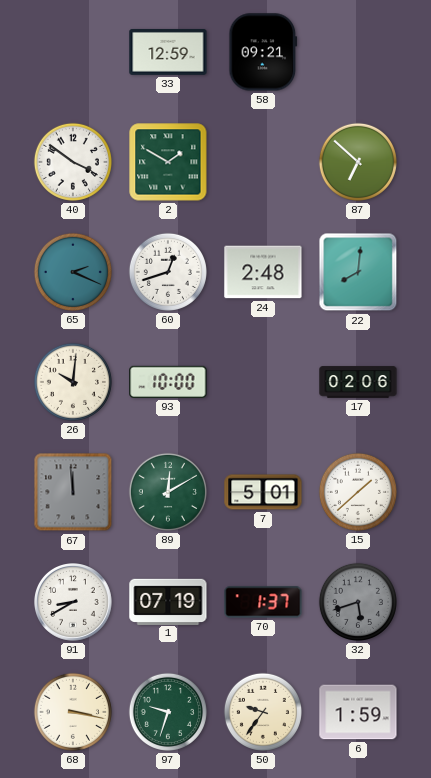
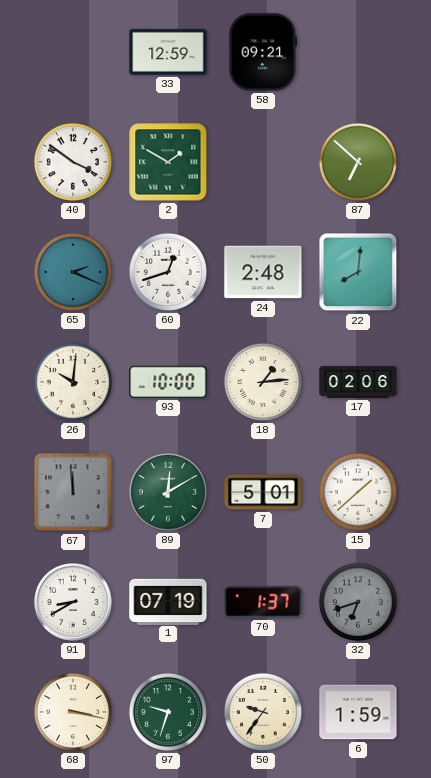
18: none -> 1:14
32: 5:42 -> 6:42
